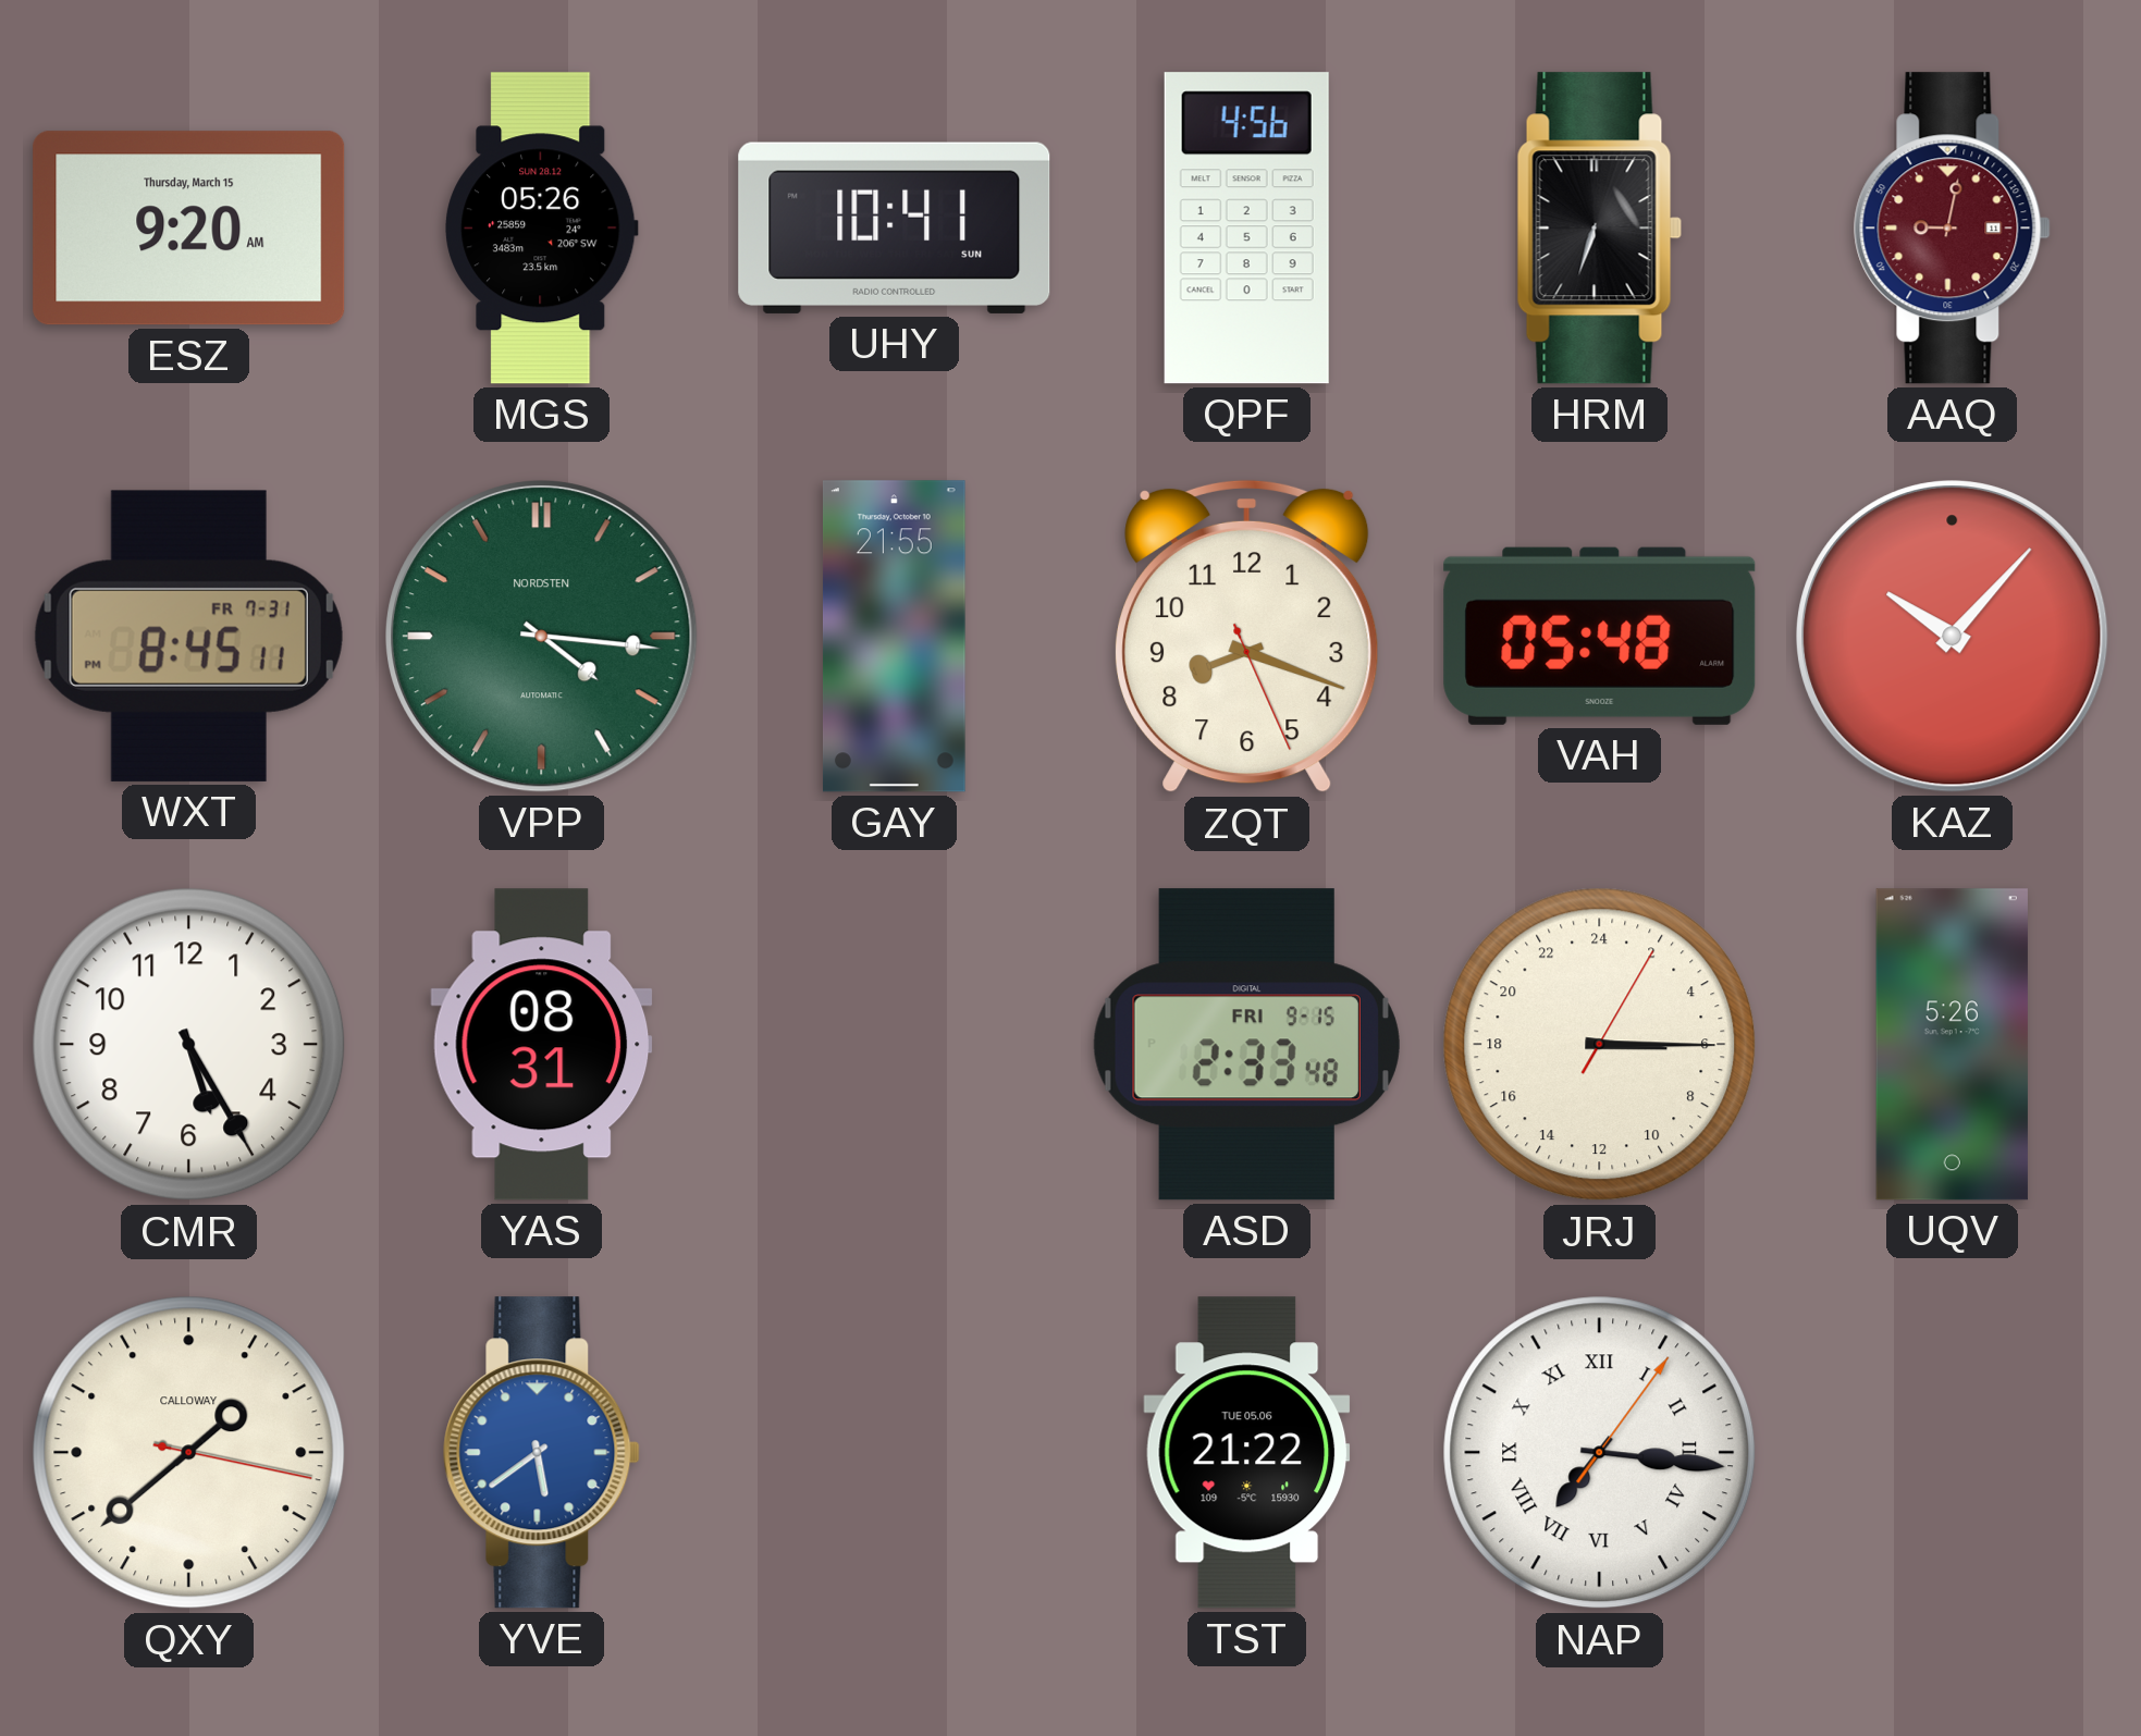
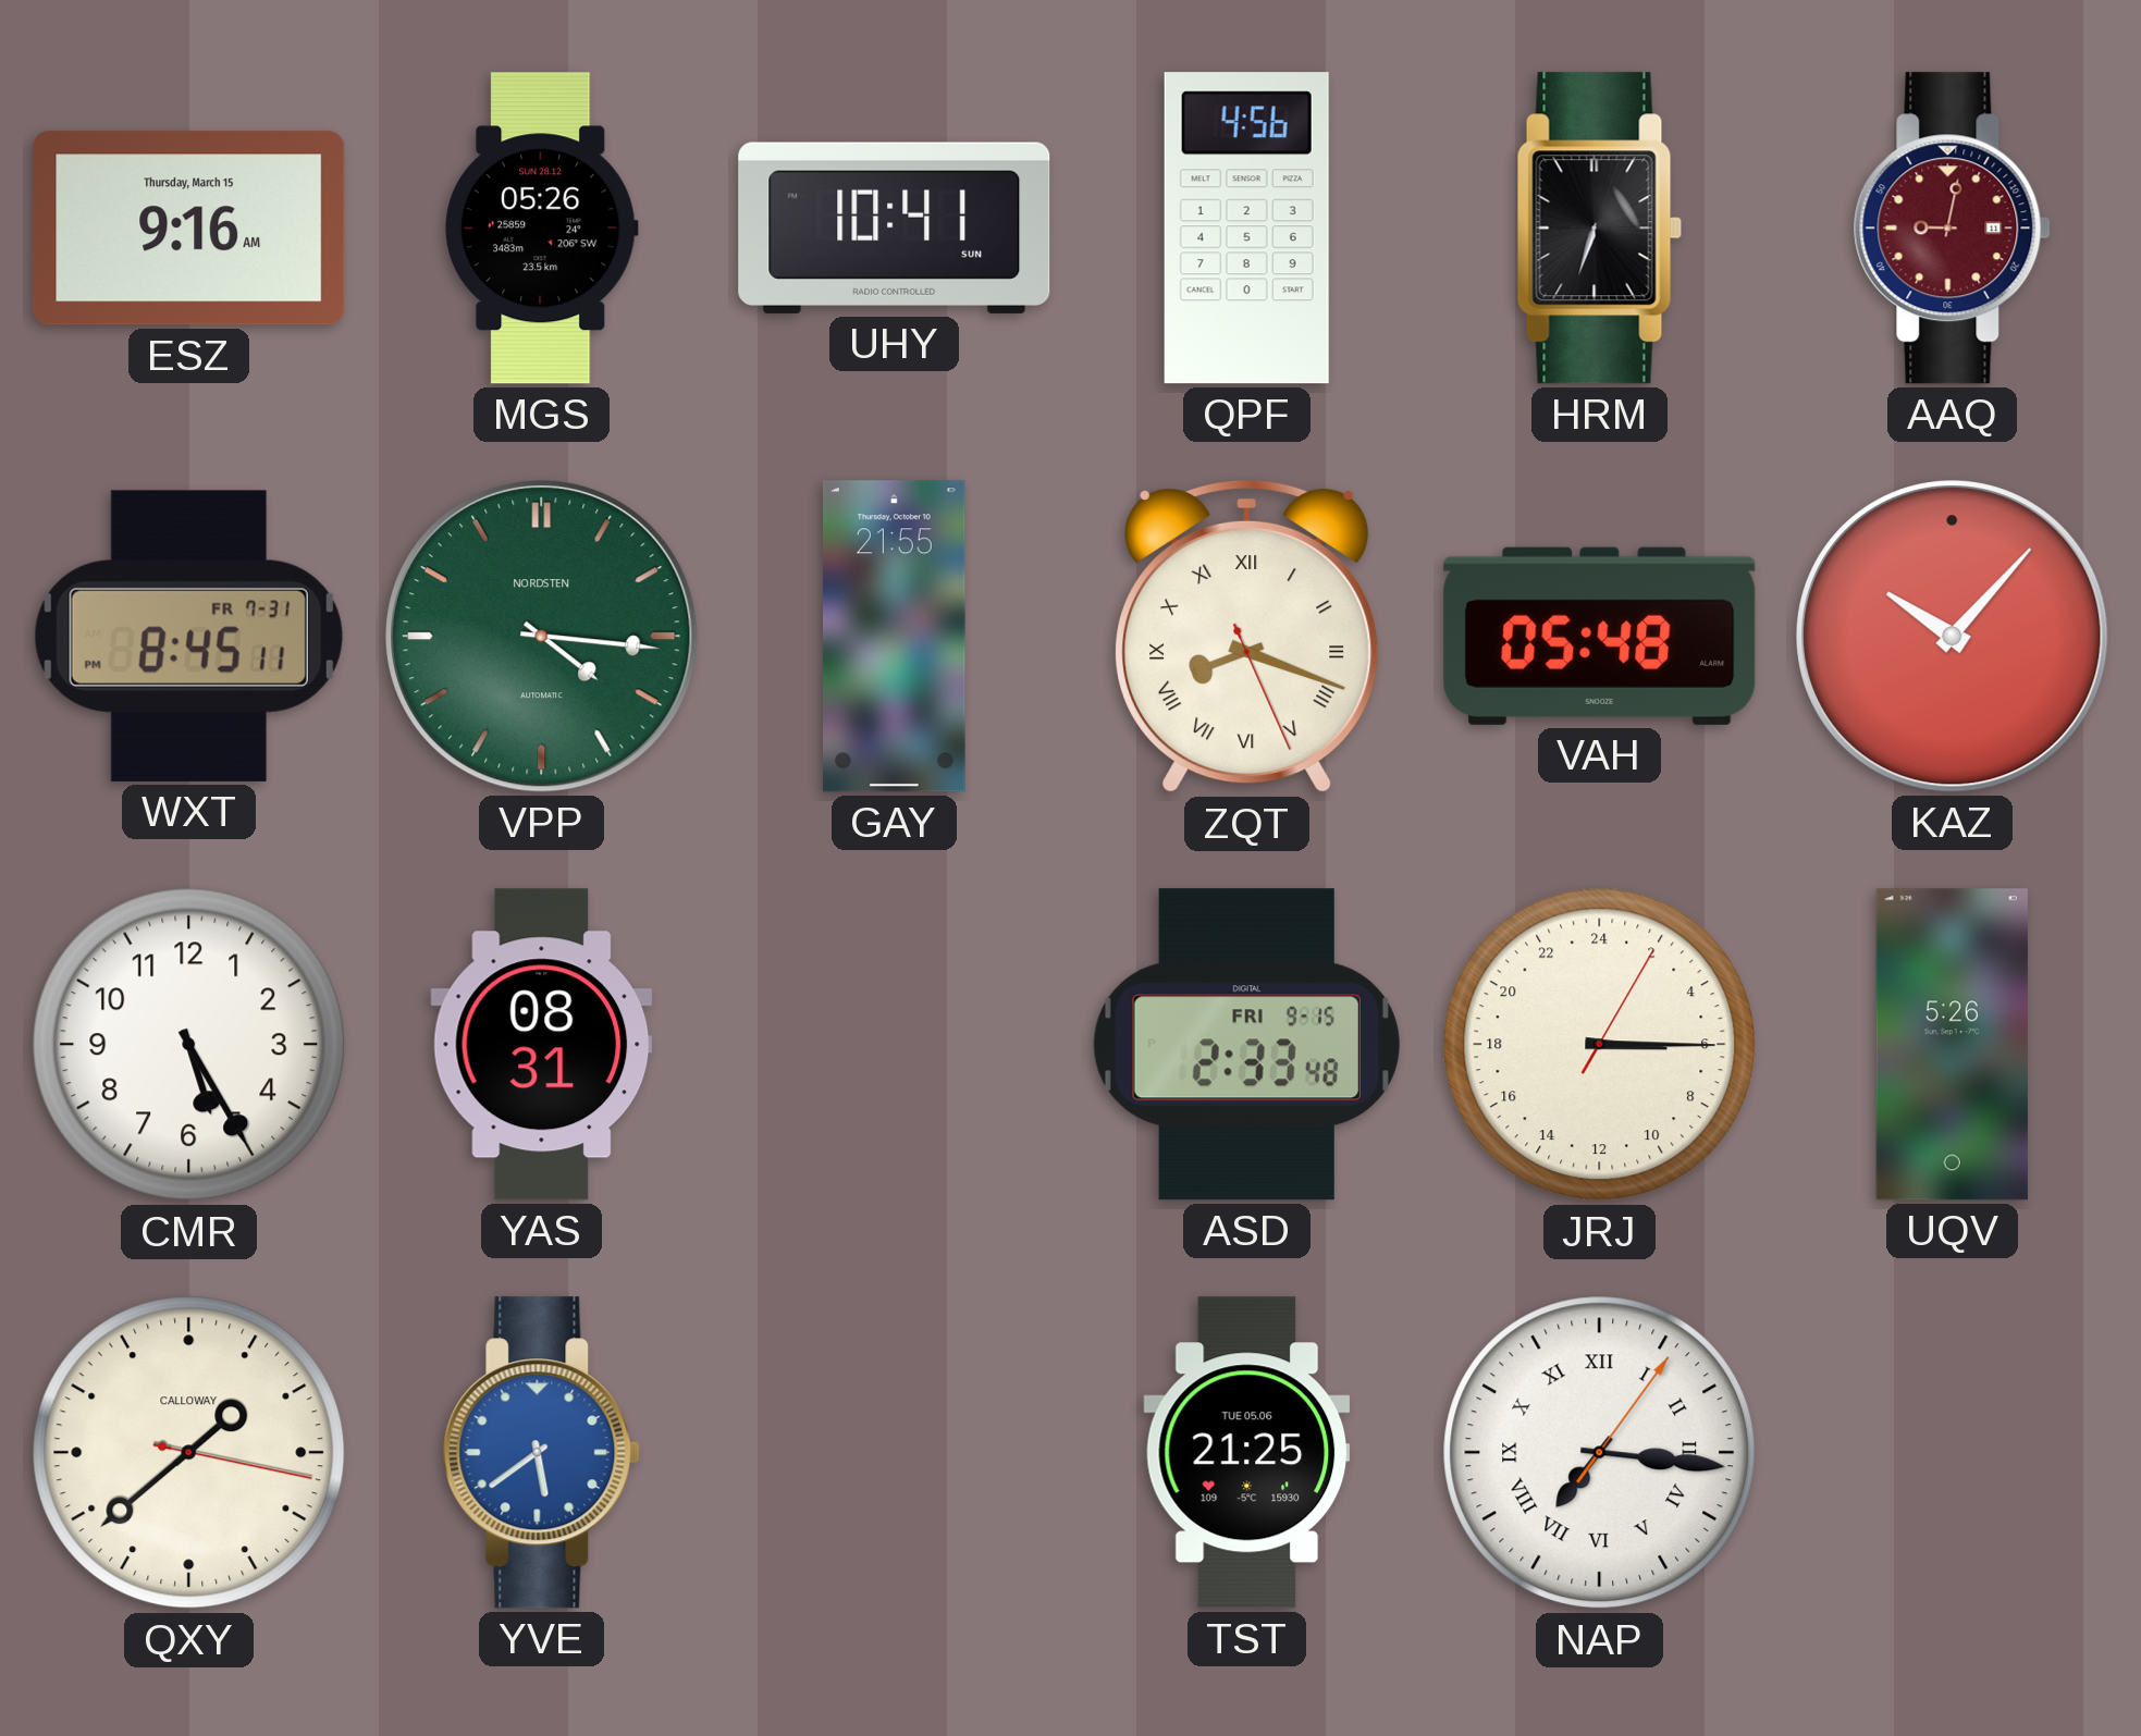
ESZ: 9:20 -> 9:16
ZQT numerals: Arabic -> Roman
TST: 21:22 -> 21:25
